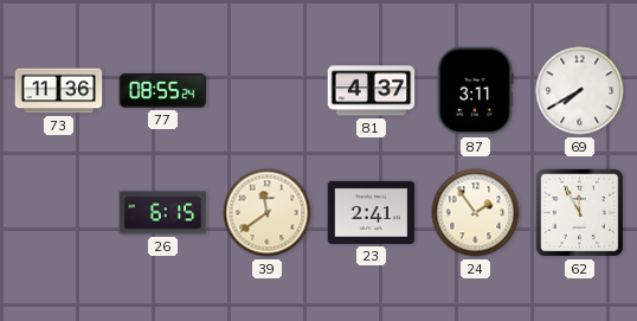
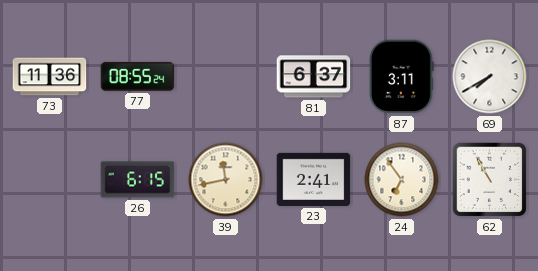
81: 4:37 -> 6:37
39: 11:39 -> 11:43
24: 1:54 -> 6:54
62: 11:55 -> 10:55
